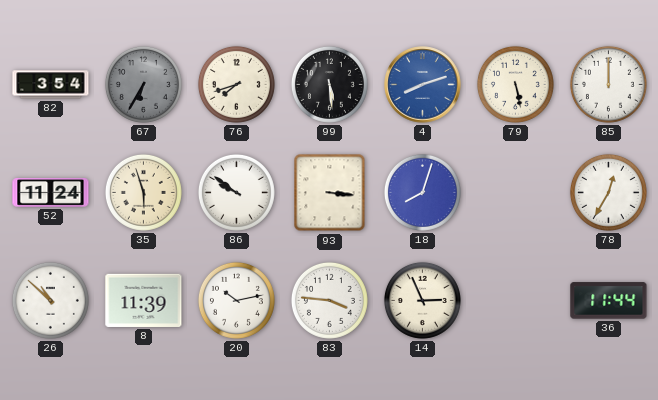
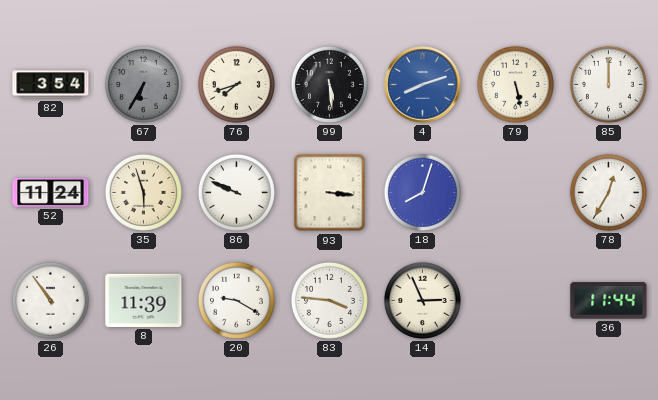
86: 9:51 -> 9:49
26: 10:52 -> 10:54
20: 10:13 -> 9:20
